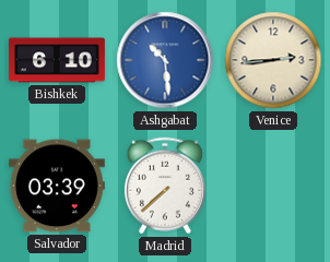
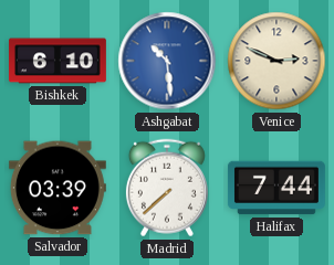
Venice: 2:44 -> 2:49
Halifax: none -> 7:44
